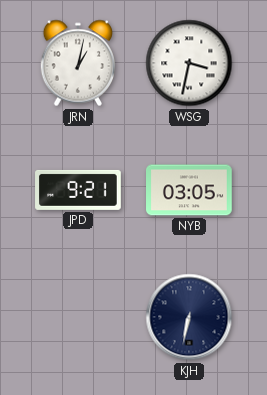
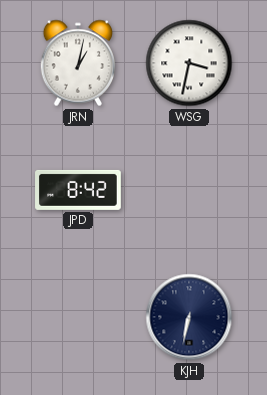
JPD: 9:21 -> 8:42
NYB: 03:05 -> none
